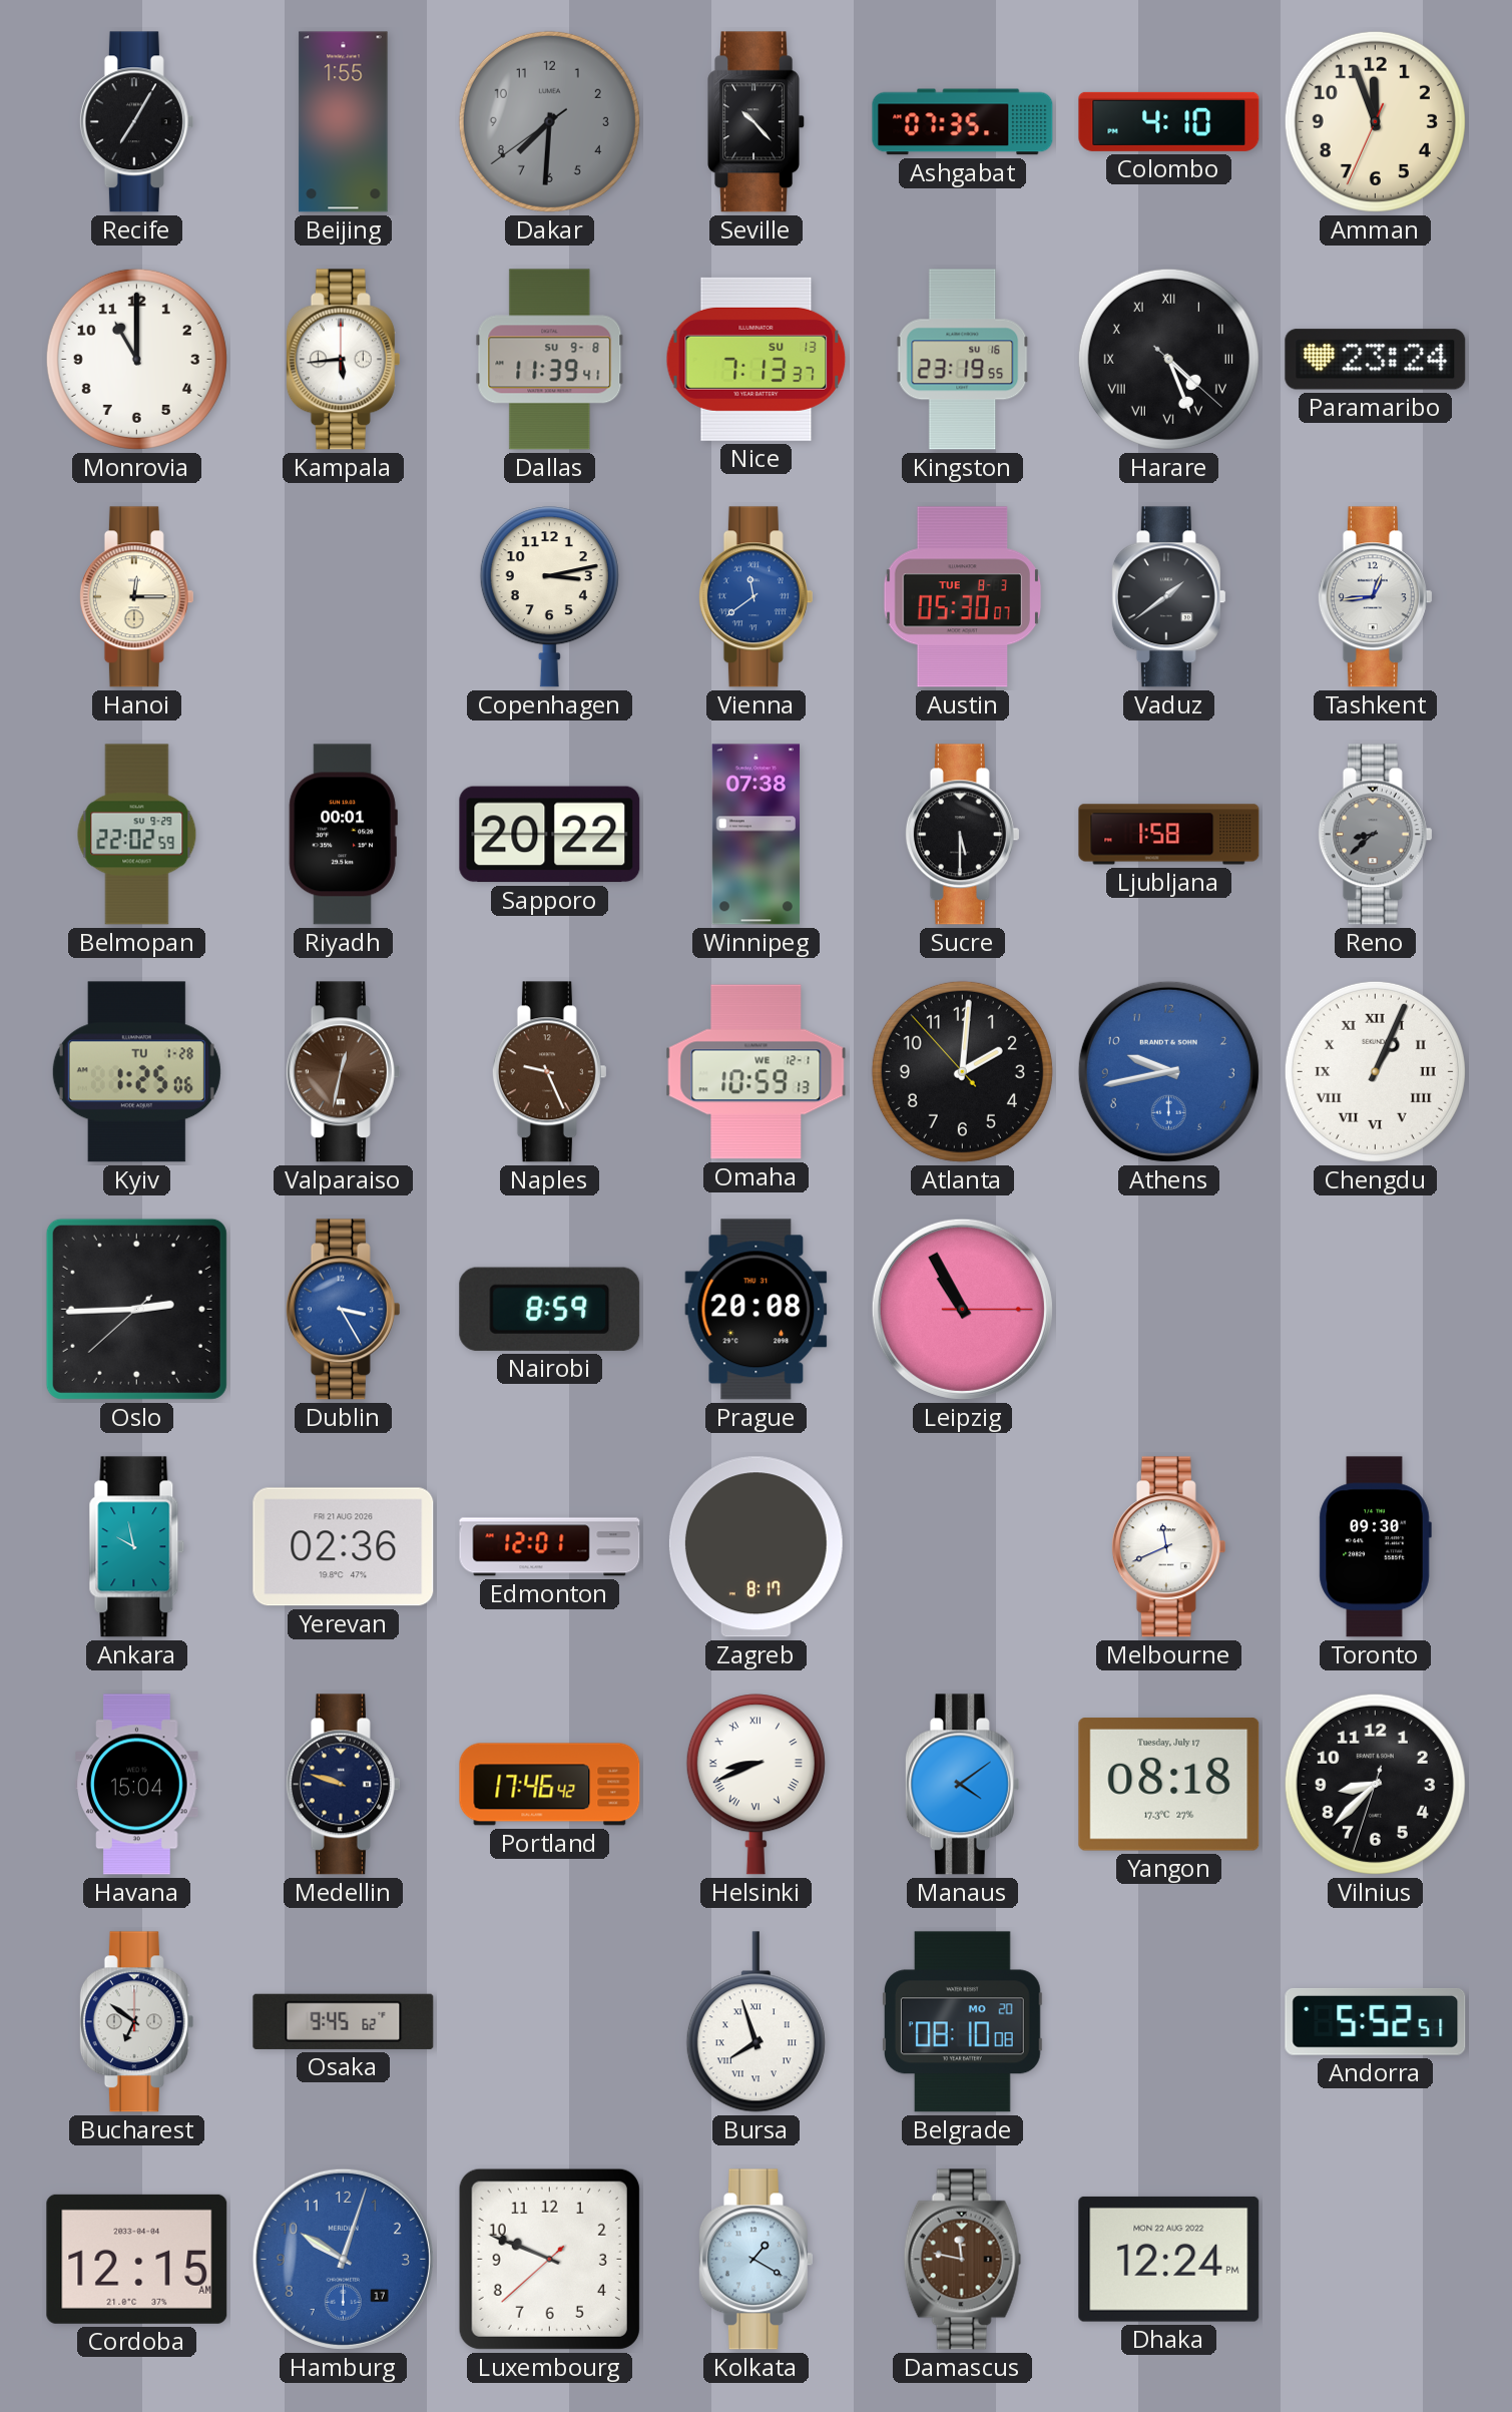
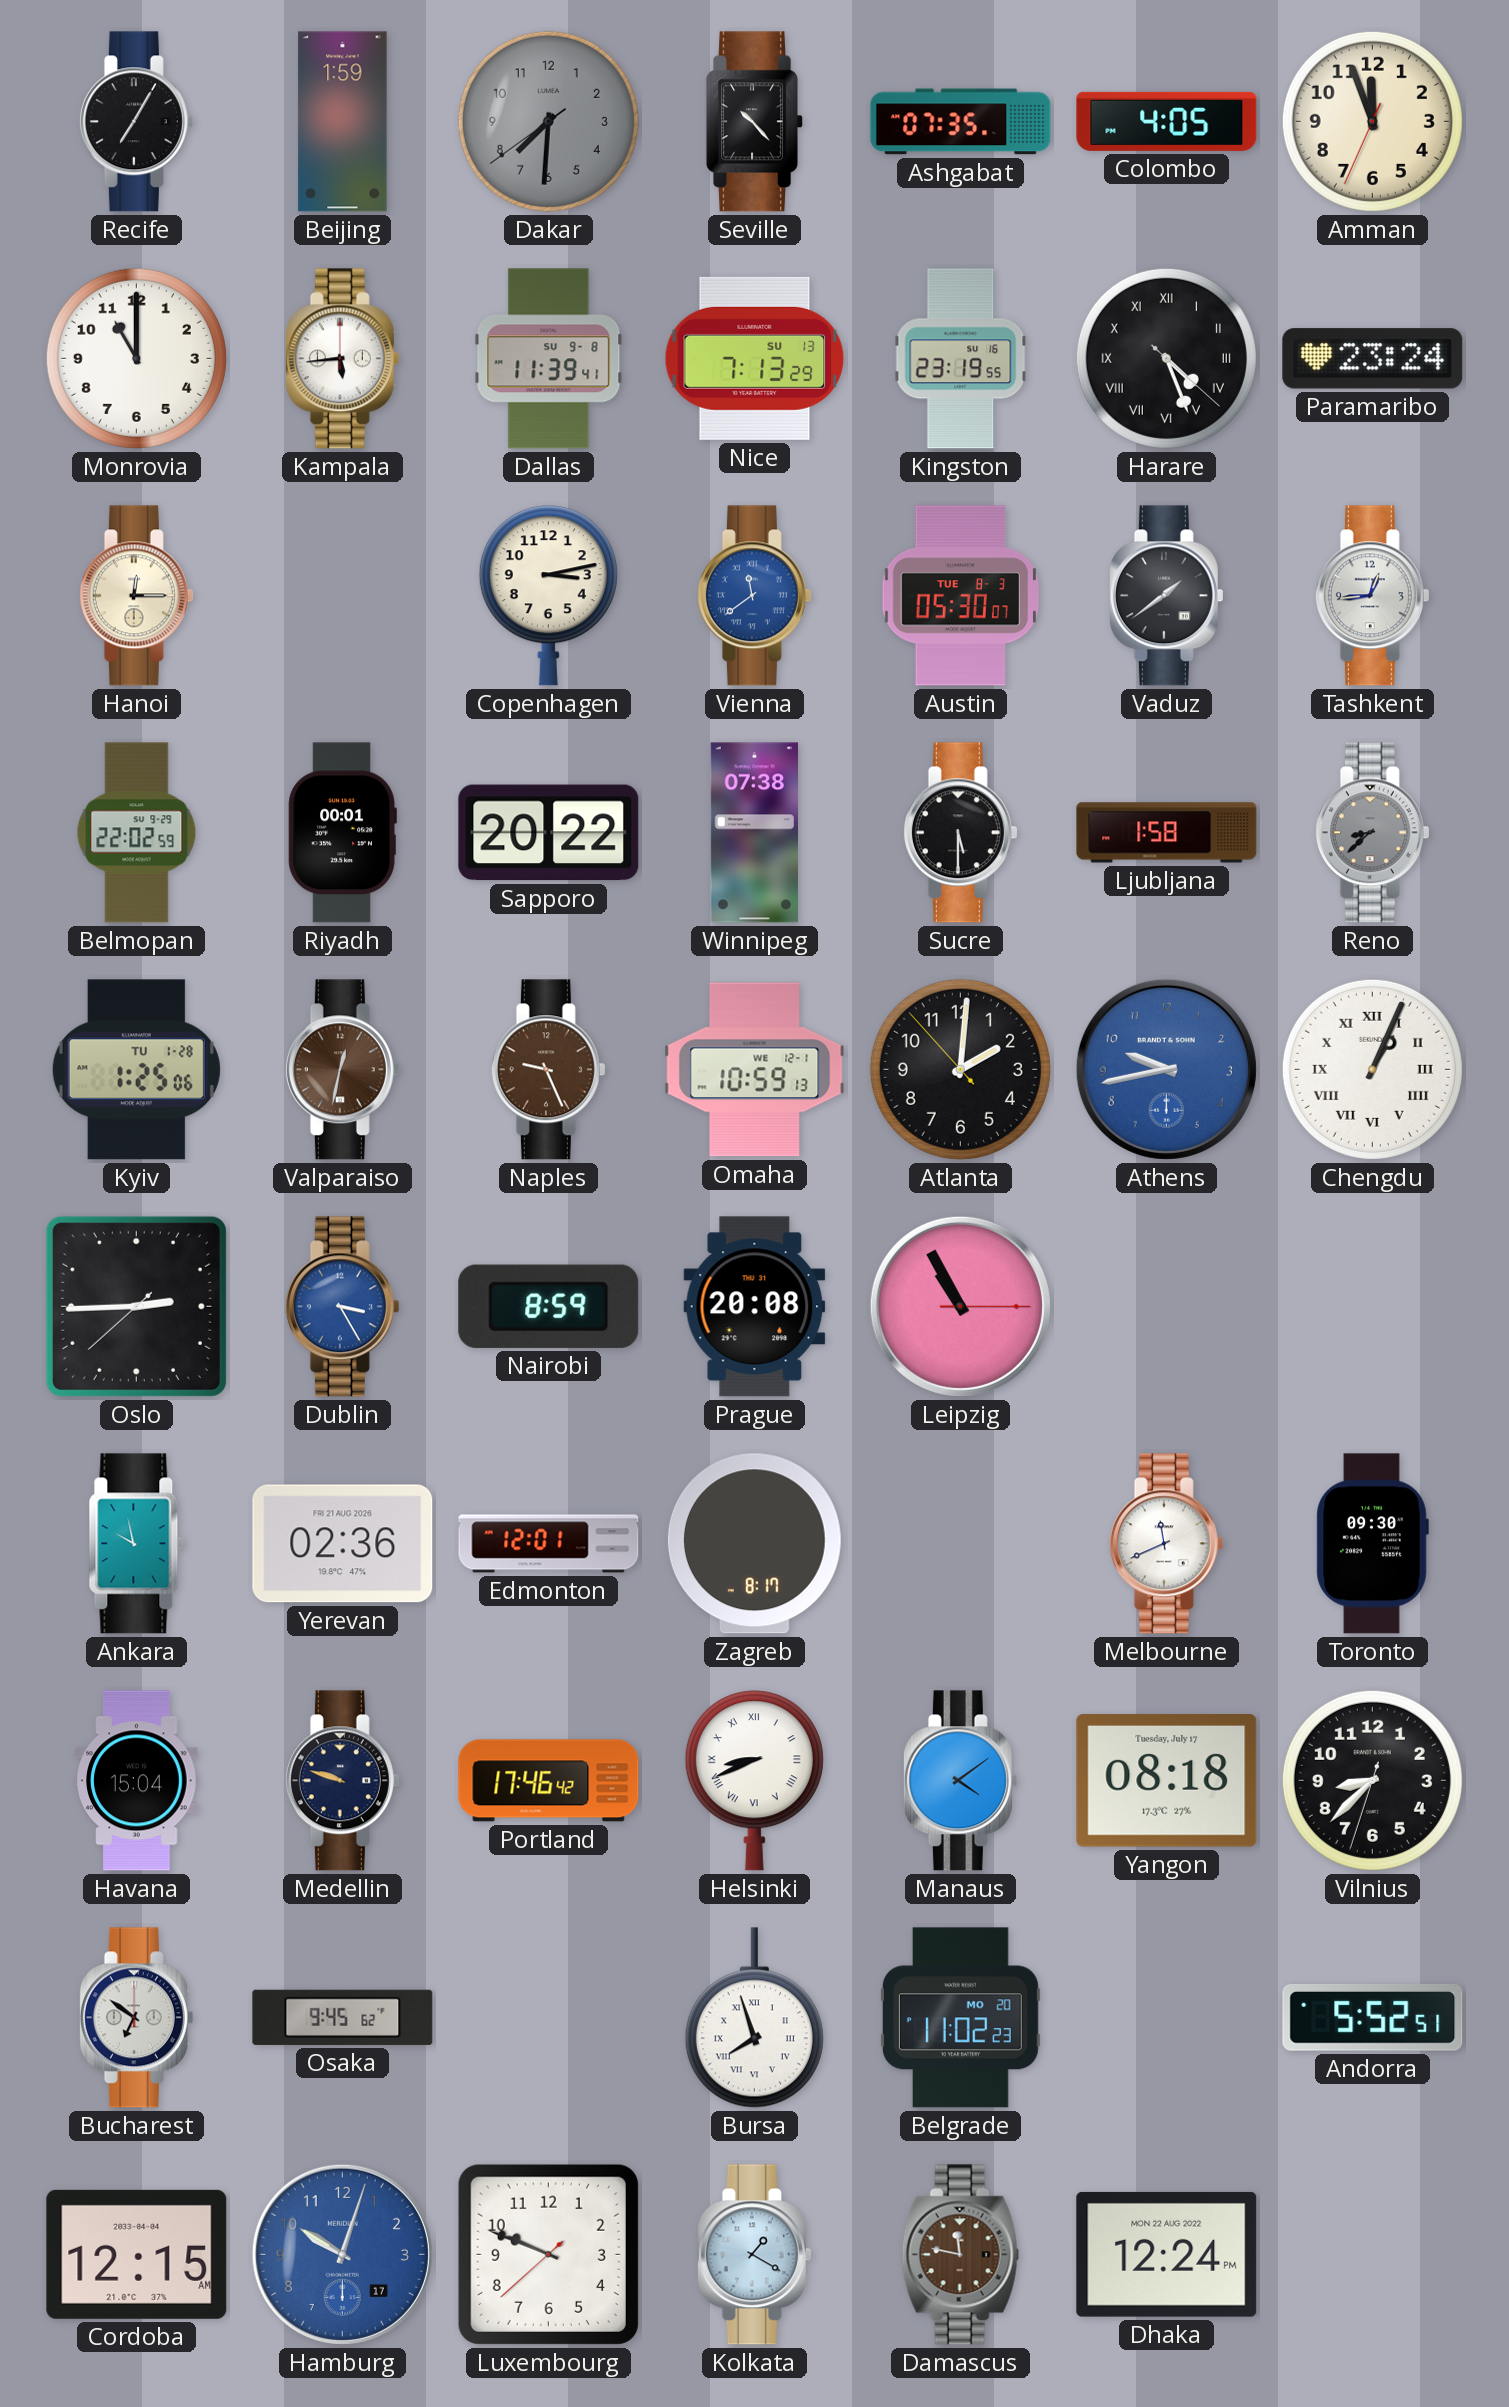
Beijing: 1:55 -> 1:59
Colombo: 4:10 -> 4:05
Nice: 7:13:37 -> 7:13:29
Belgrade: 08:10 -> 11:02
